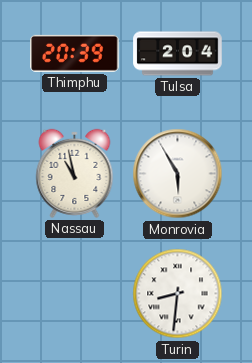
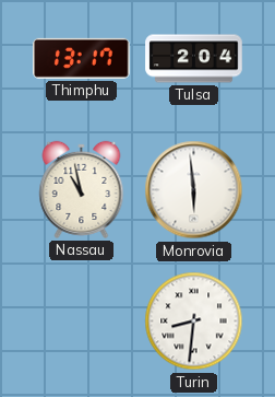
Thimphu: 20:39 -> 13:17
Monrovia: 5:55 -> 5:59
